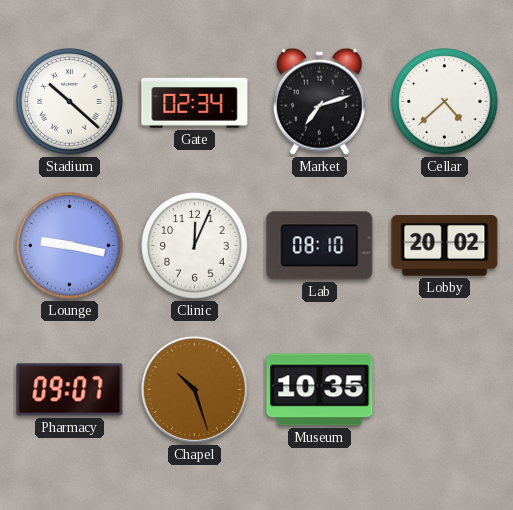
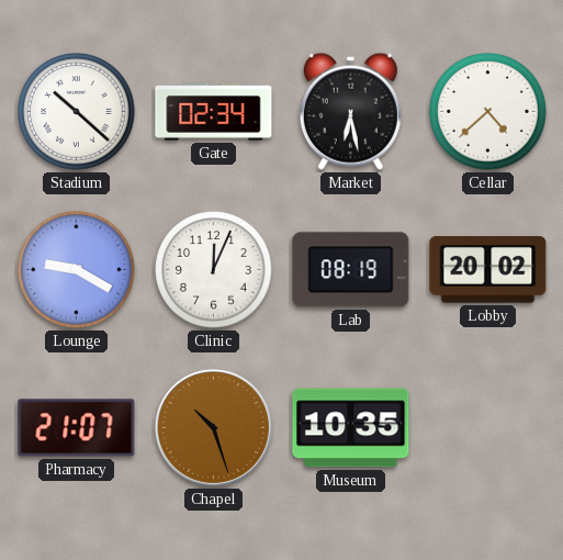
Market: 7:12 -> 6:28
Lounge: 9:17 -> 9:20
Lab: 08:10 -> 08:19
Pharmacy: 09:07 -> 21:07
